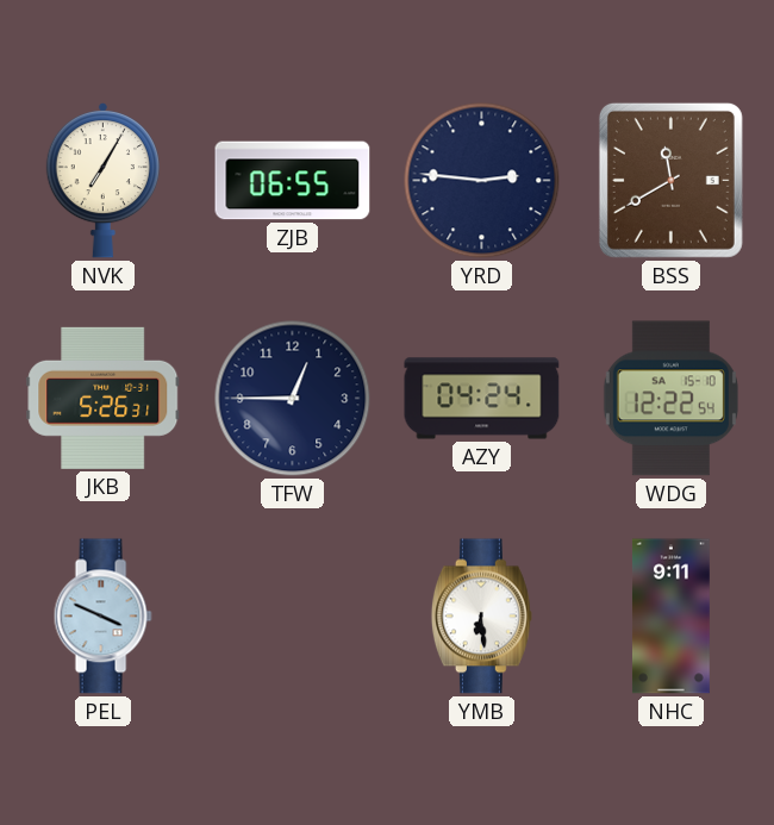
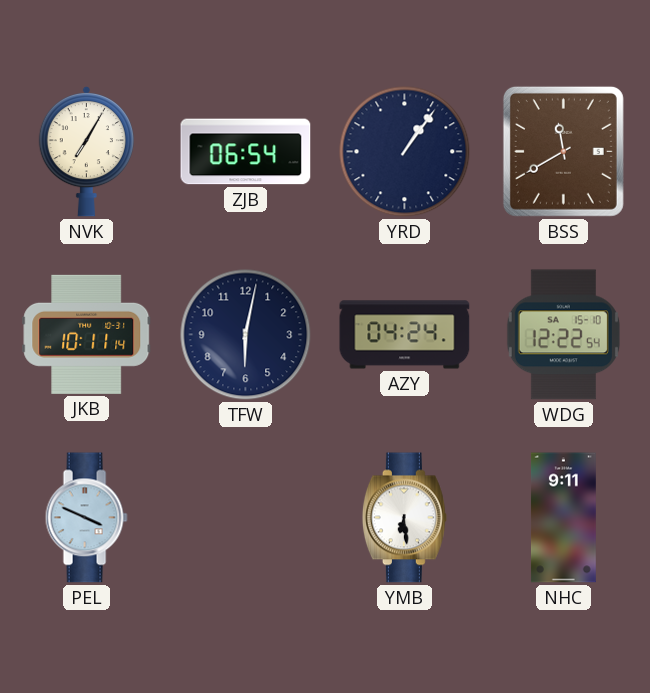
ZJB: 06:55 -> 06:54
YRD: 2:46 -> 1:06
JKB: 5:26 -> 10:11
TFW: 12:45 -> 6:02
